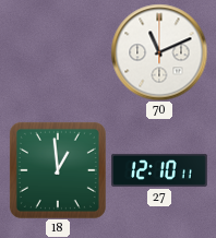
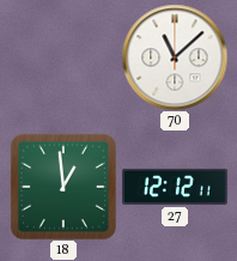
70: 11:11 -> 11:08
27: 12:10 -> 12:12
